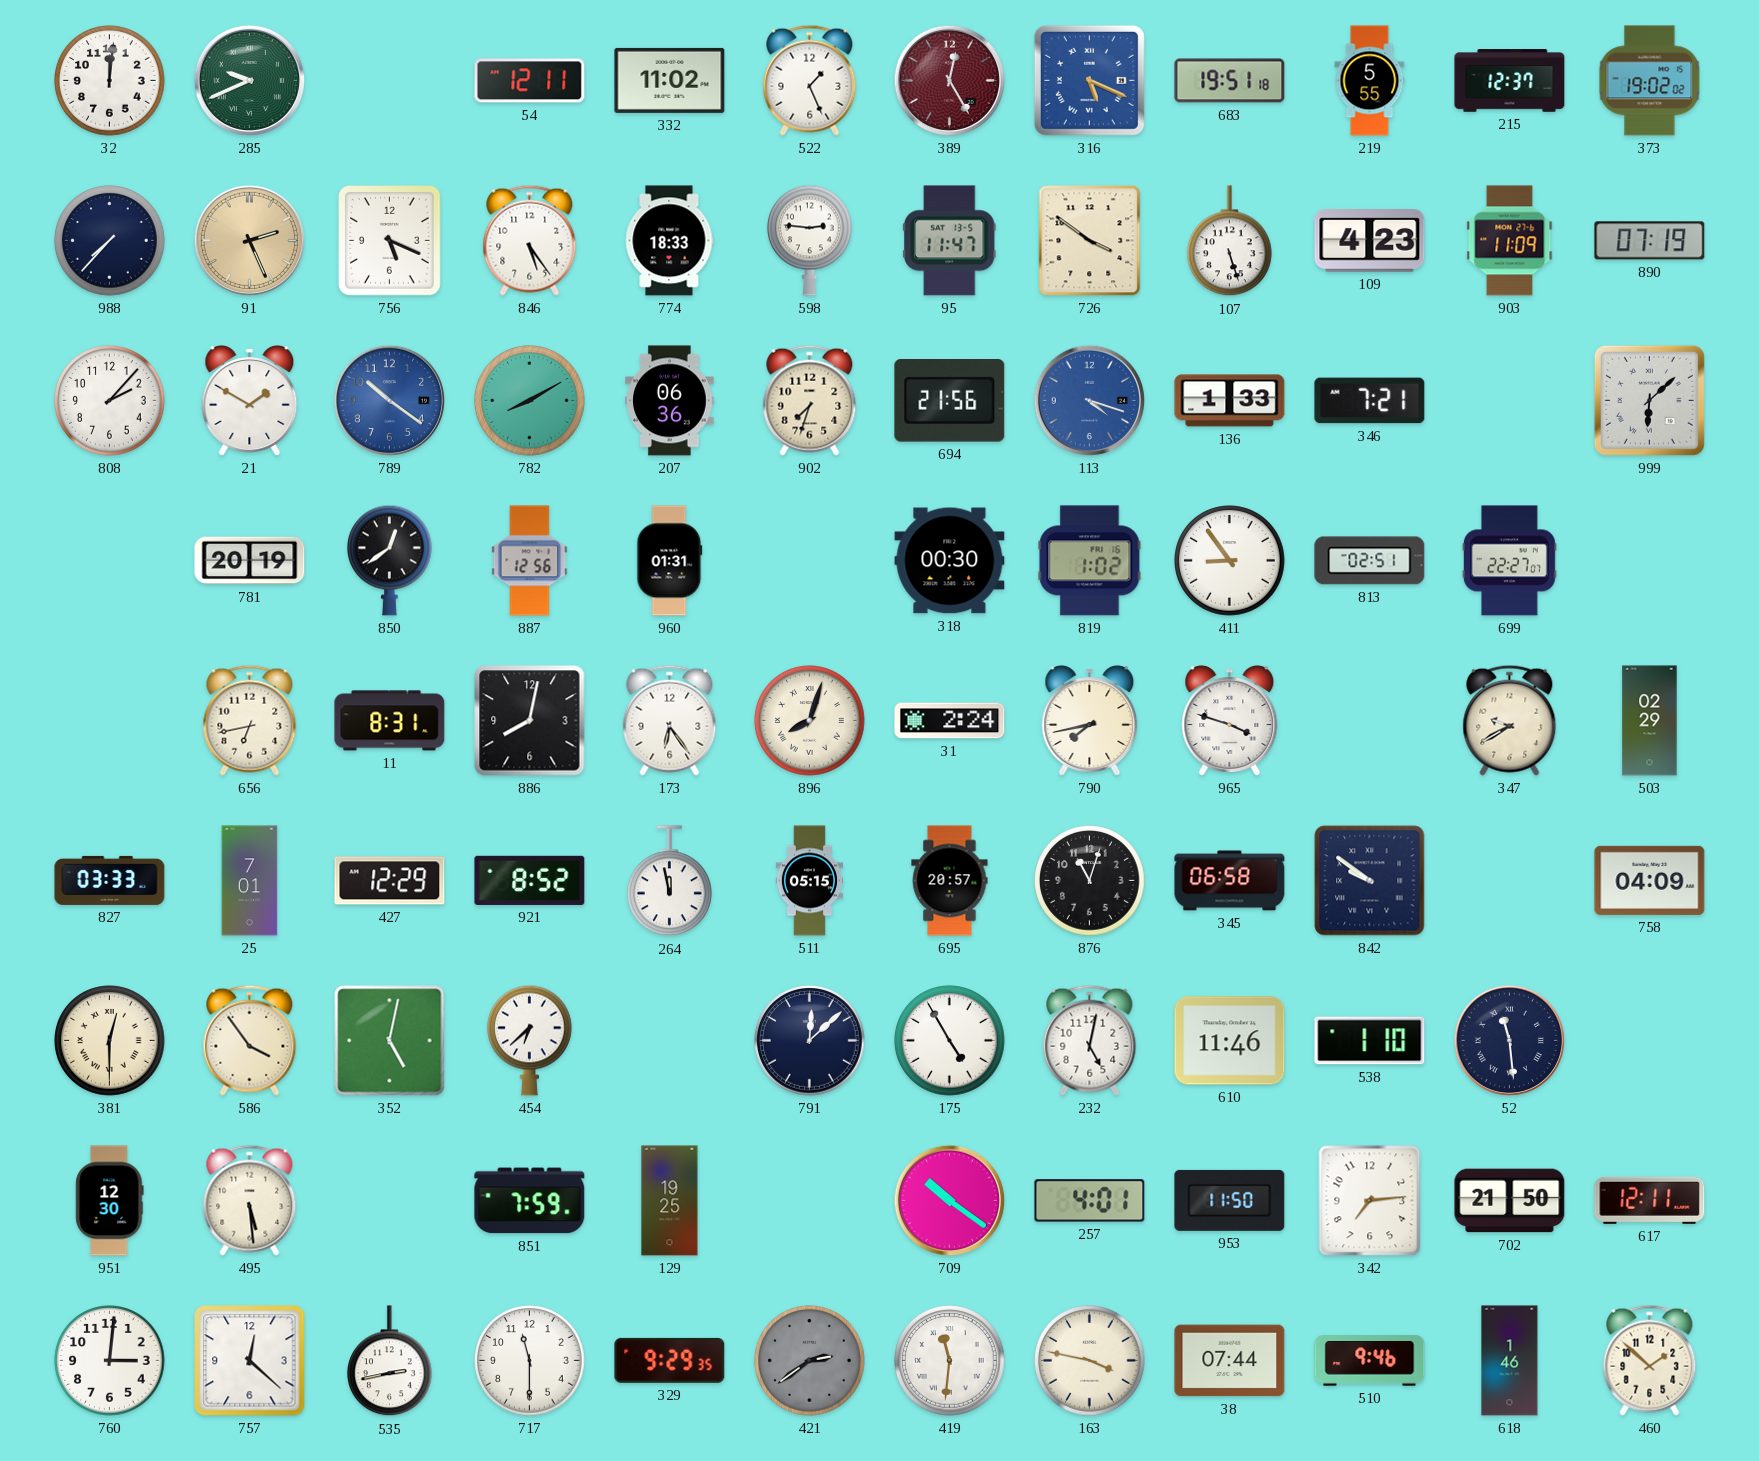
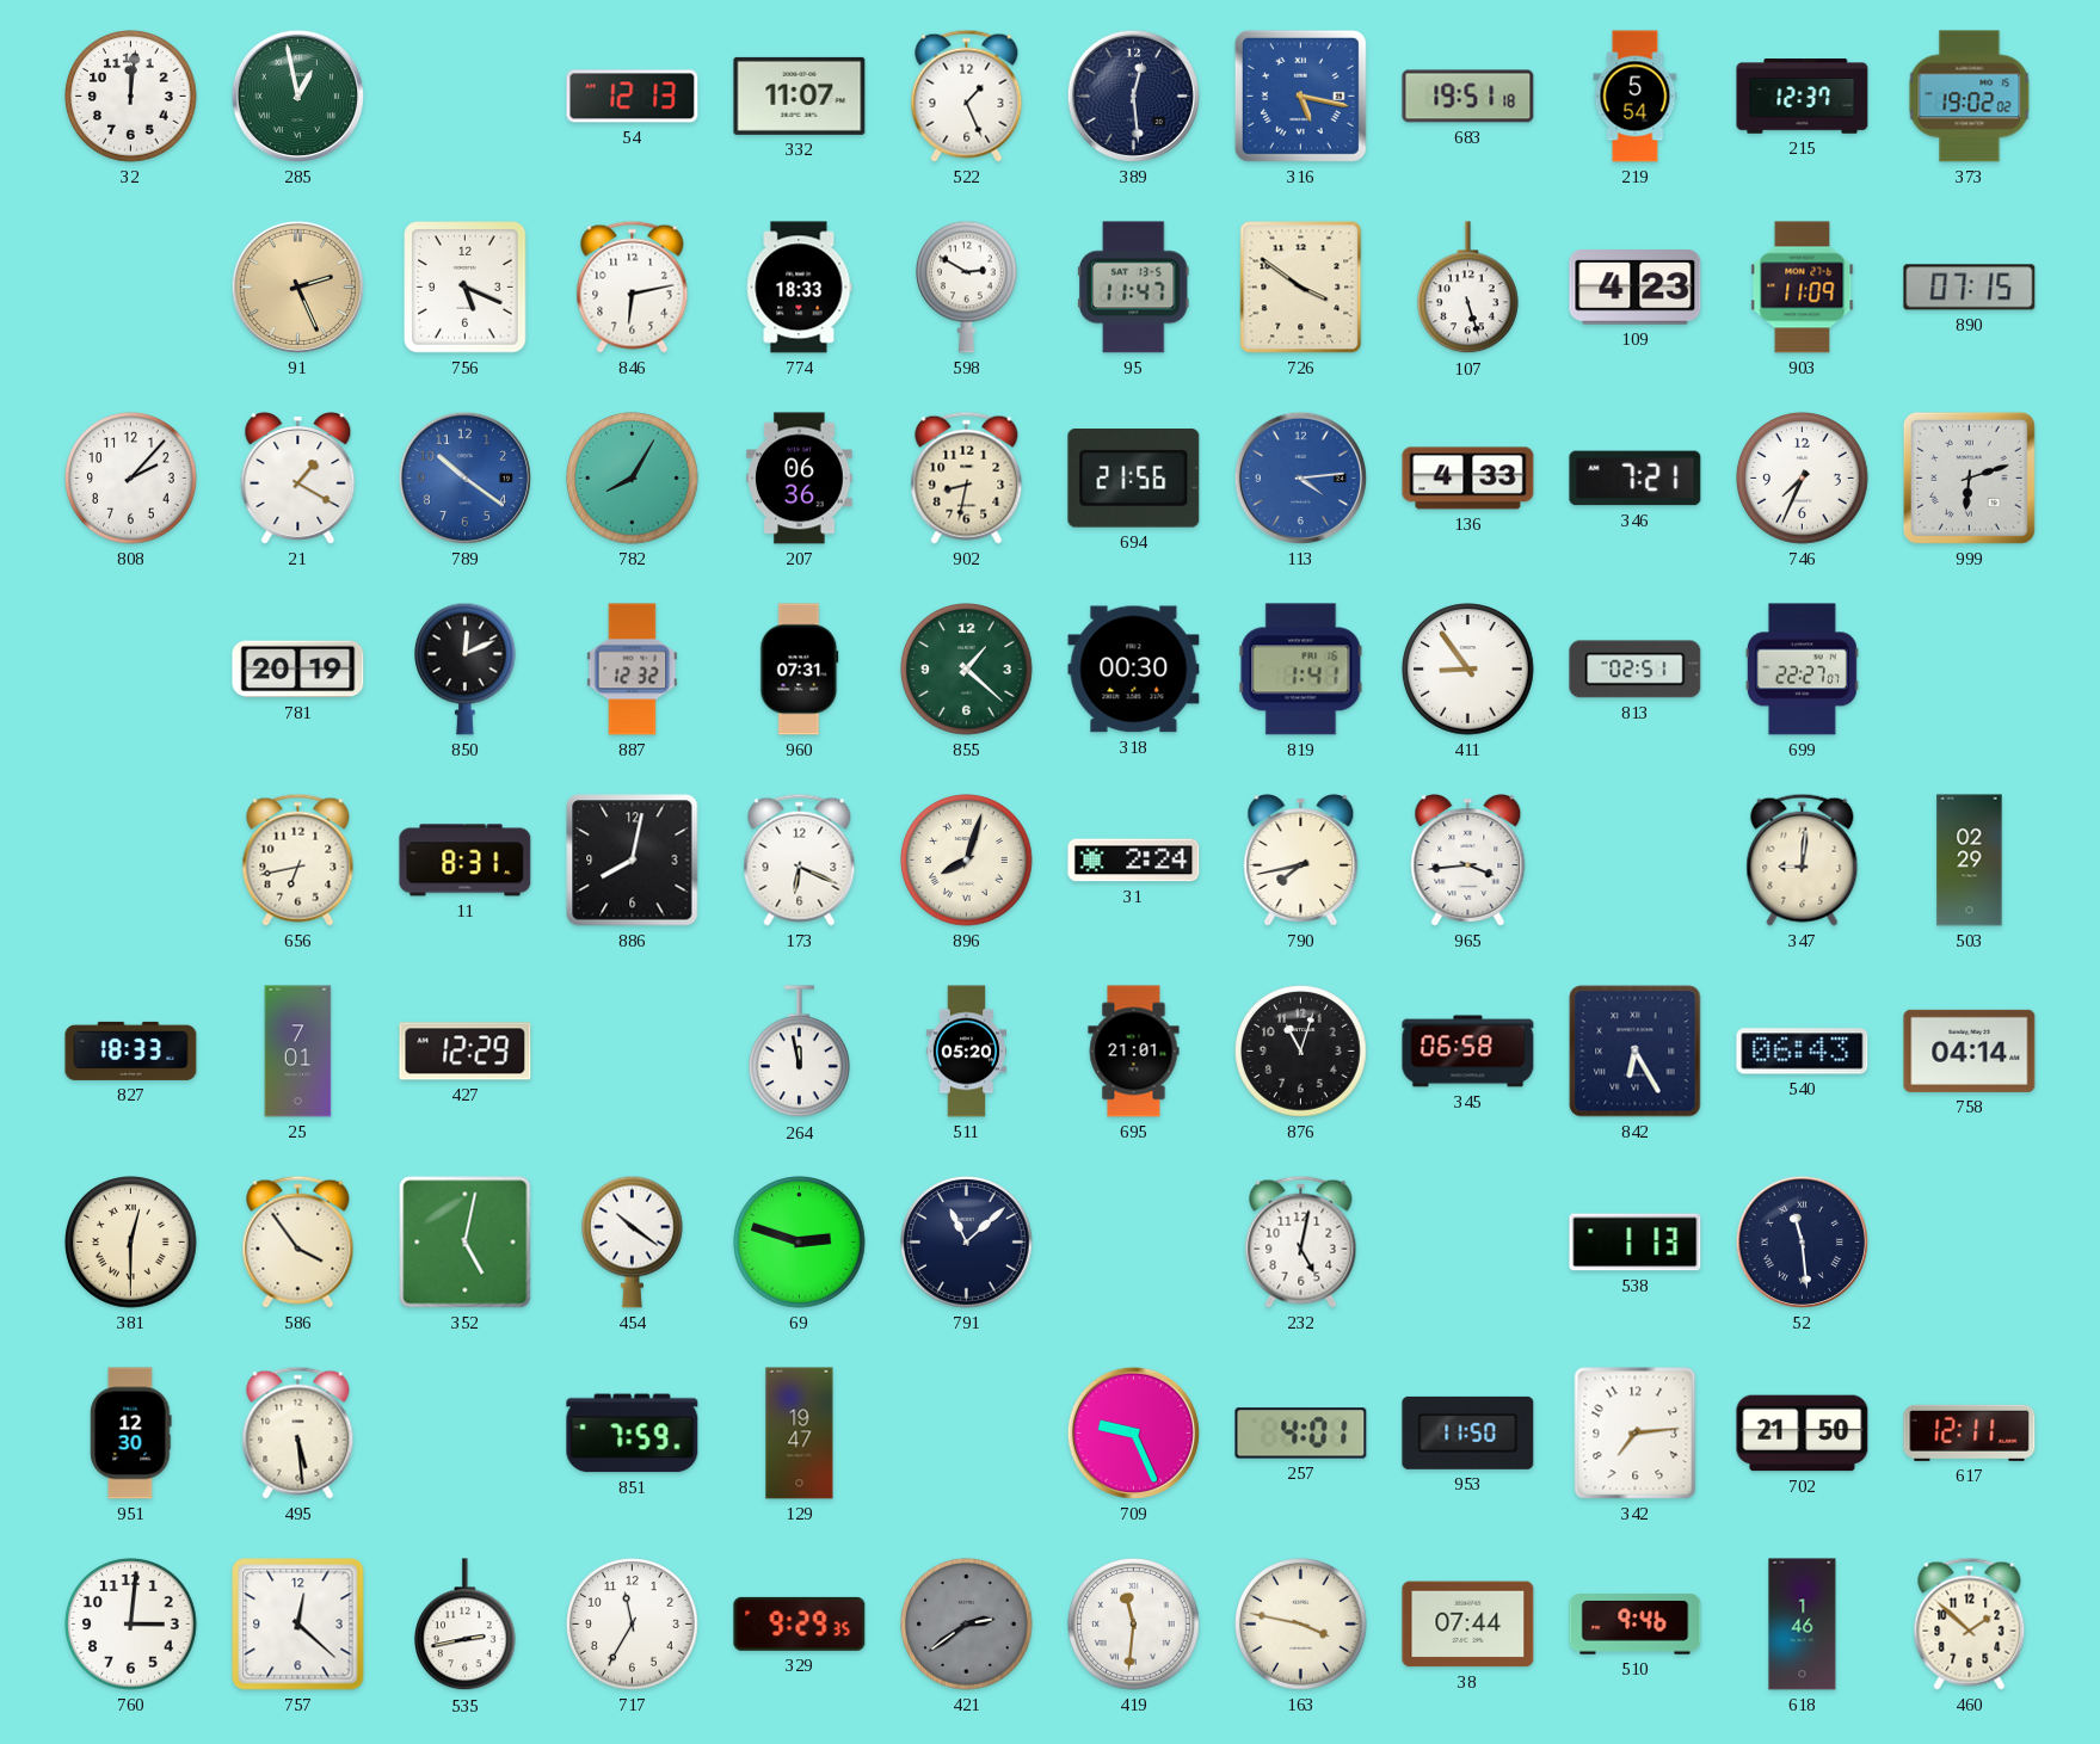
285: 9:41 -> 12:58
54: 12:11 -> 12:13
332: 11:02 -> 11:07
389: 12:25 -> 12:29
389 dial: burgundy -> navy
316: 5:19 -> 5:17
219: 5:55 -> 5:54
988: 7:37 -> none
846: 5:24 -> 6:13
598: 2:46 -> 2:50
890: 07:19 -> 07:15
21: 1:50 -> 1:20
782: 8:10 -> 8:05
902: 7:33 -> 8:32
113: 4:18 -> 4:14
136: 1:33 -> 4:33
746: none -> 7:34
999: 6:08 -> 6:12
850: 12:39 -> 12:11
887: 12:56 -> 12:32
960: 01:31 -> 07:31
855: none -> 1:22
819: 1:02 -> 1:41
173: 6:24 -> 6:19
965: 3:48 -> 3:44
347: 9:40 -> 9:01
827: 03:33 -> 18:33
921: 8:52 -> none
511: 05:15 -> 05:20
695: 20:57 -> 21:01
842: 9:51 -> 6:25
540: none -> 06:43
758: 04:09 -> 04:14
454: 6:38 -> 10:21
69: none -> 2:48
791: 12:08 -> 11:08
175: 4:55 -> none
610: 11:46 -> none
538: 1:10 -> 1:13
129: 19:25 -> 19:47
709: 10:21 -> 9:26
717: 11:30 -> 11:35
